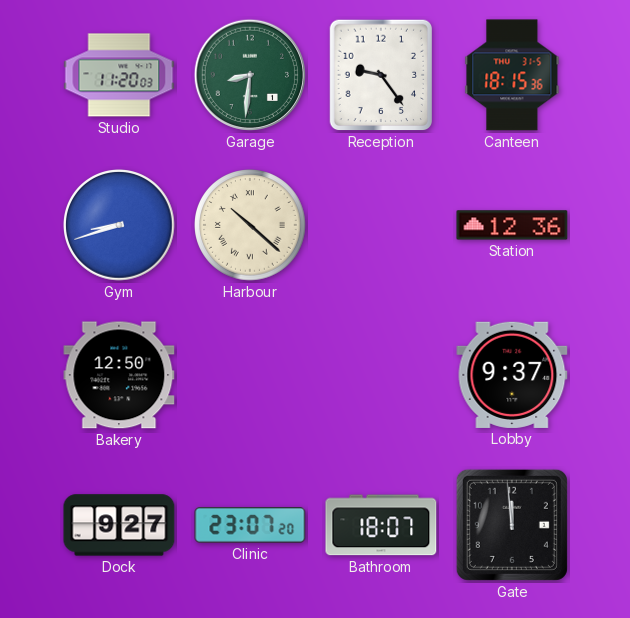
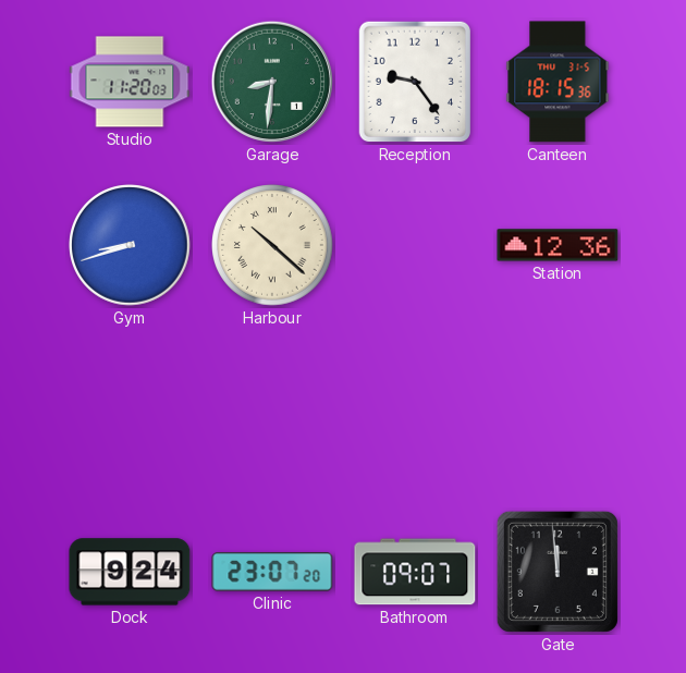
Bakery: 12:50 -> none
Lobby: 9:37 -> none
Dock: 9:27 -> 9:24
Bathroom: 18:07 -> 09:07
